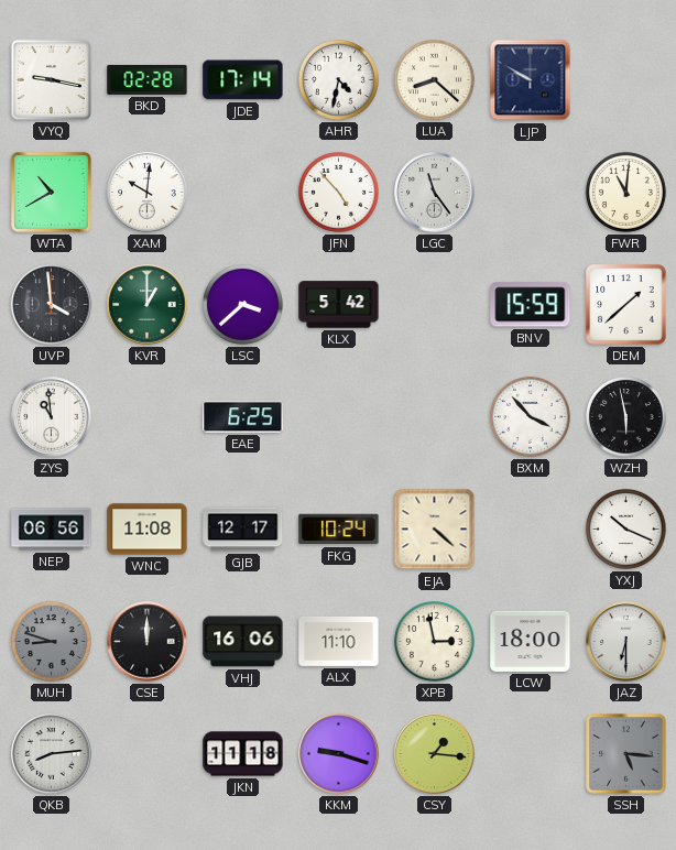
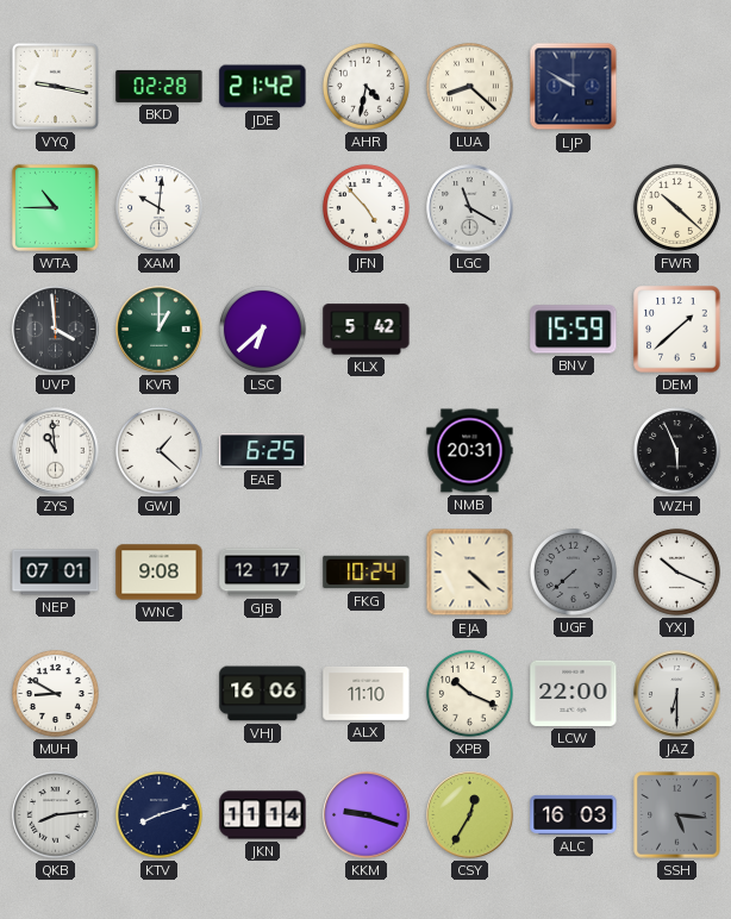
JDE: 17:14 -> 21:42
WTA: 10:40 -> 10:45
LGC: 11:24 -> 11:20
FWR: 11:01 -> 10:22
LSC: 3:38 -> 6:38
GWJ: none -> 1:22
NMB: none -> 20:31
BXM: 3:53 -> none
WZH: 5:58 -> 5:56
NEP: 06:56 -> 07:01
WNC: 11:08 -> 9:08
UGF: none -> 7:38
MUH: 8:48 -> 8:50
MUH dial: grey -> white
CSE: 12:00 -> none
XPB: 2:58 -> 10:19
LCW: 18:00 -> 22:00
KTV: none -> 8:12
JKN: 11:18 -> 11:14
CSY: 1:16 -> 12:35
ALC: none -> 16:03
